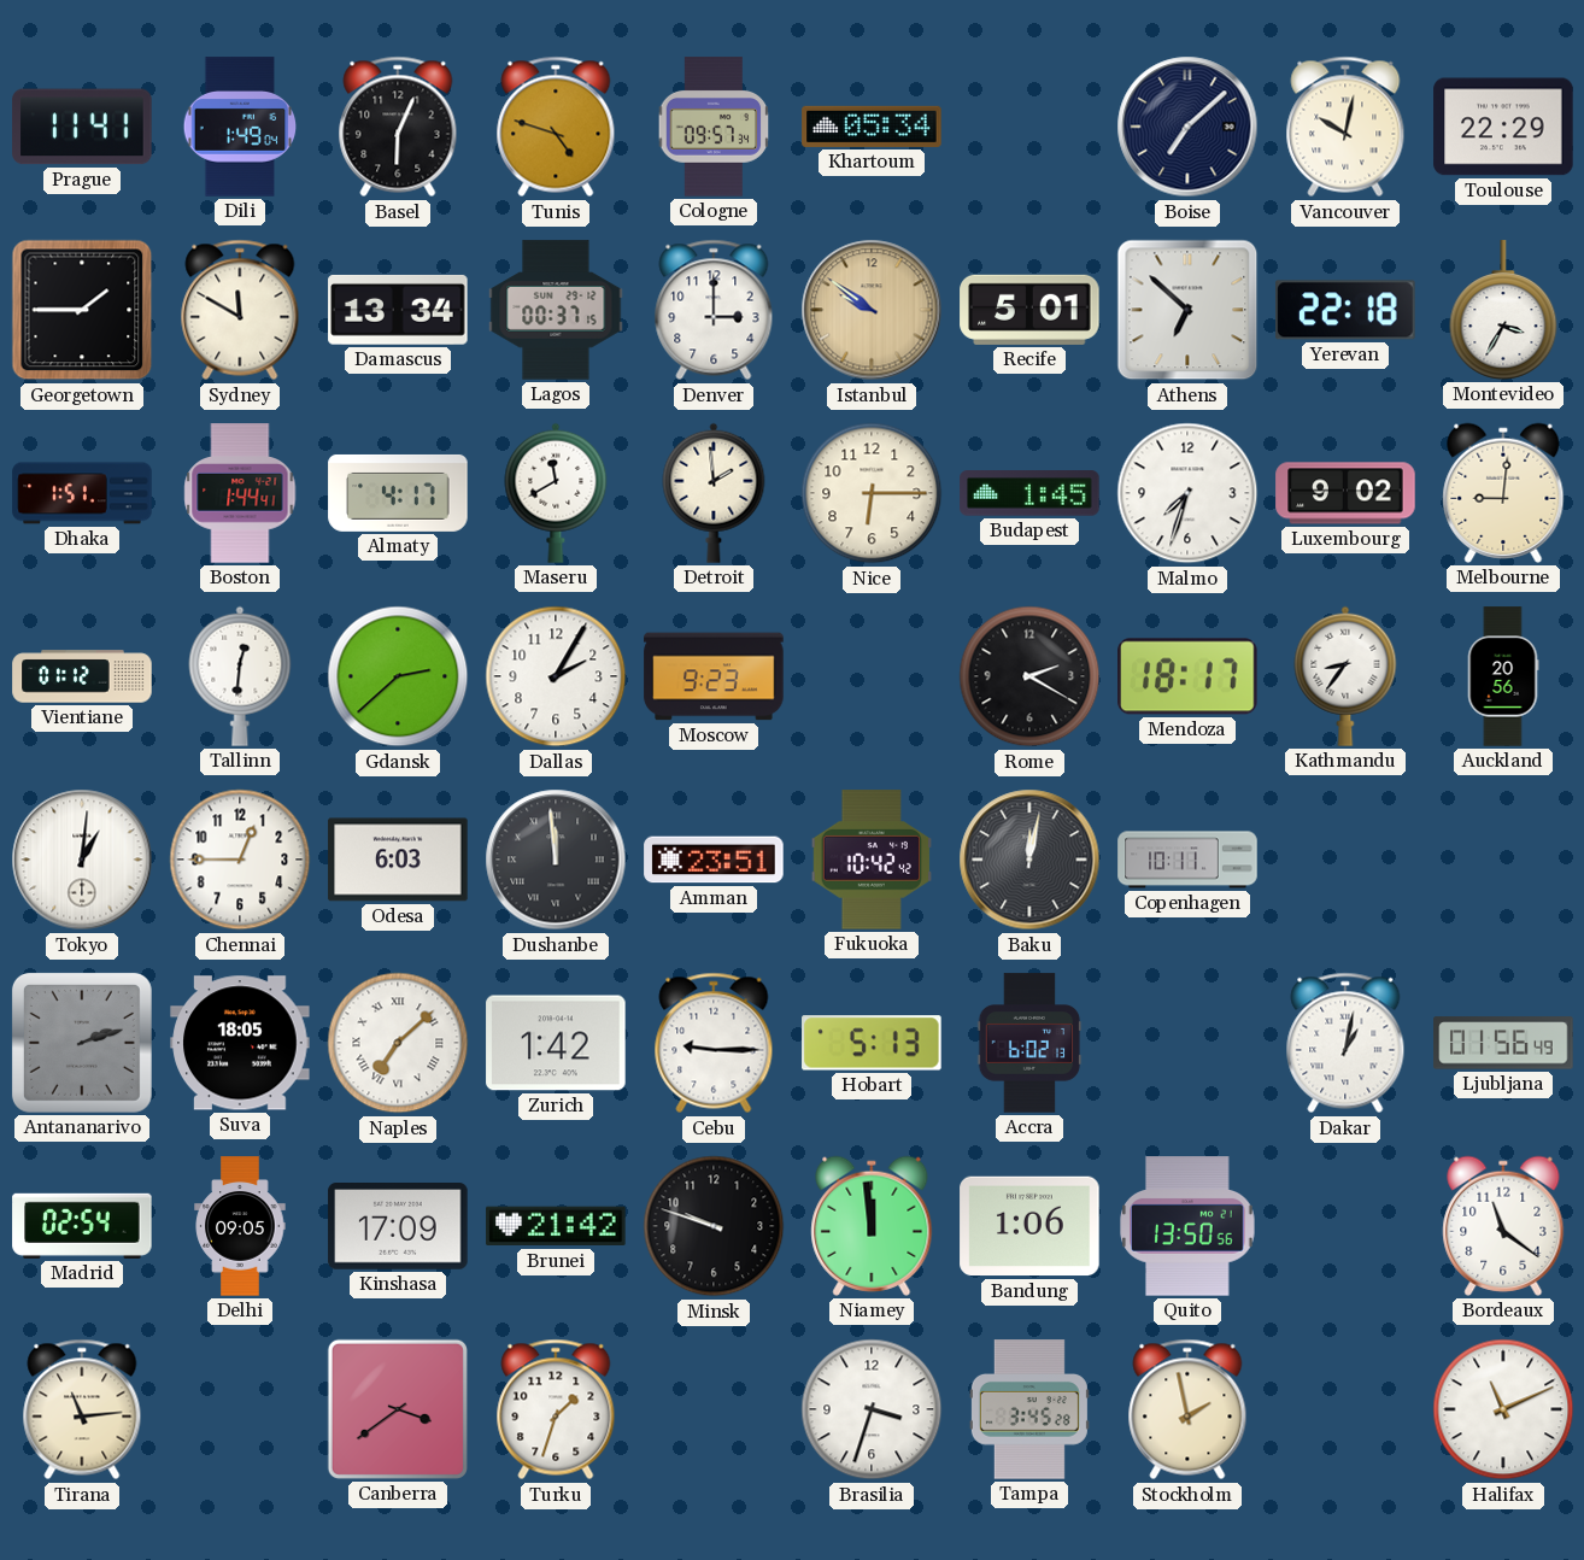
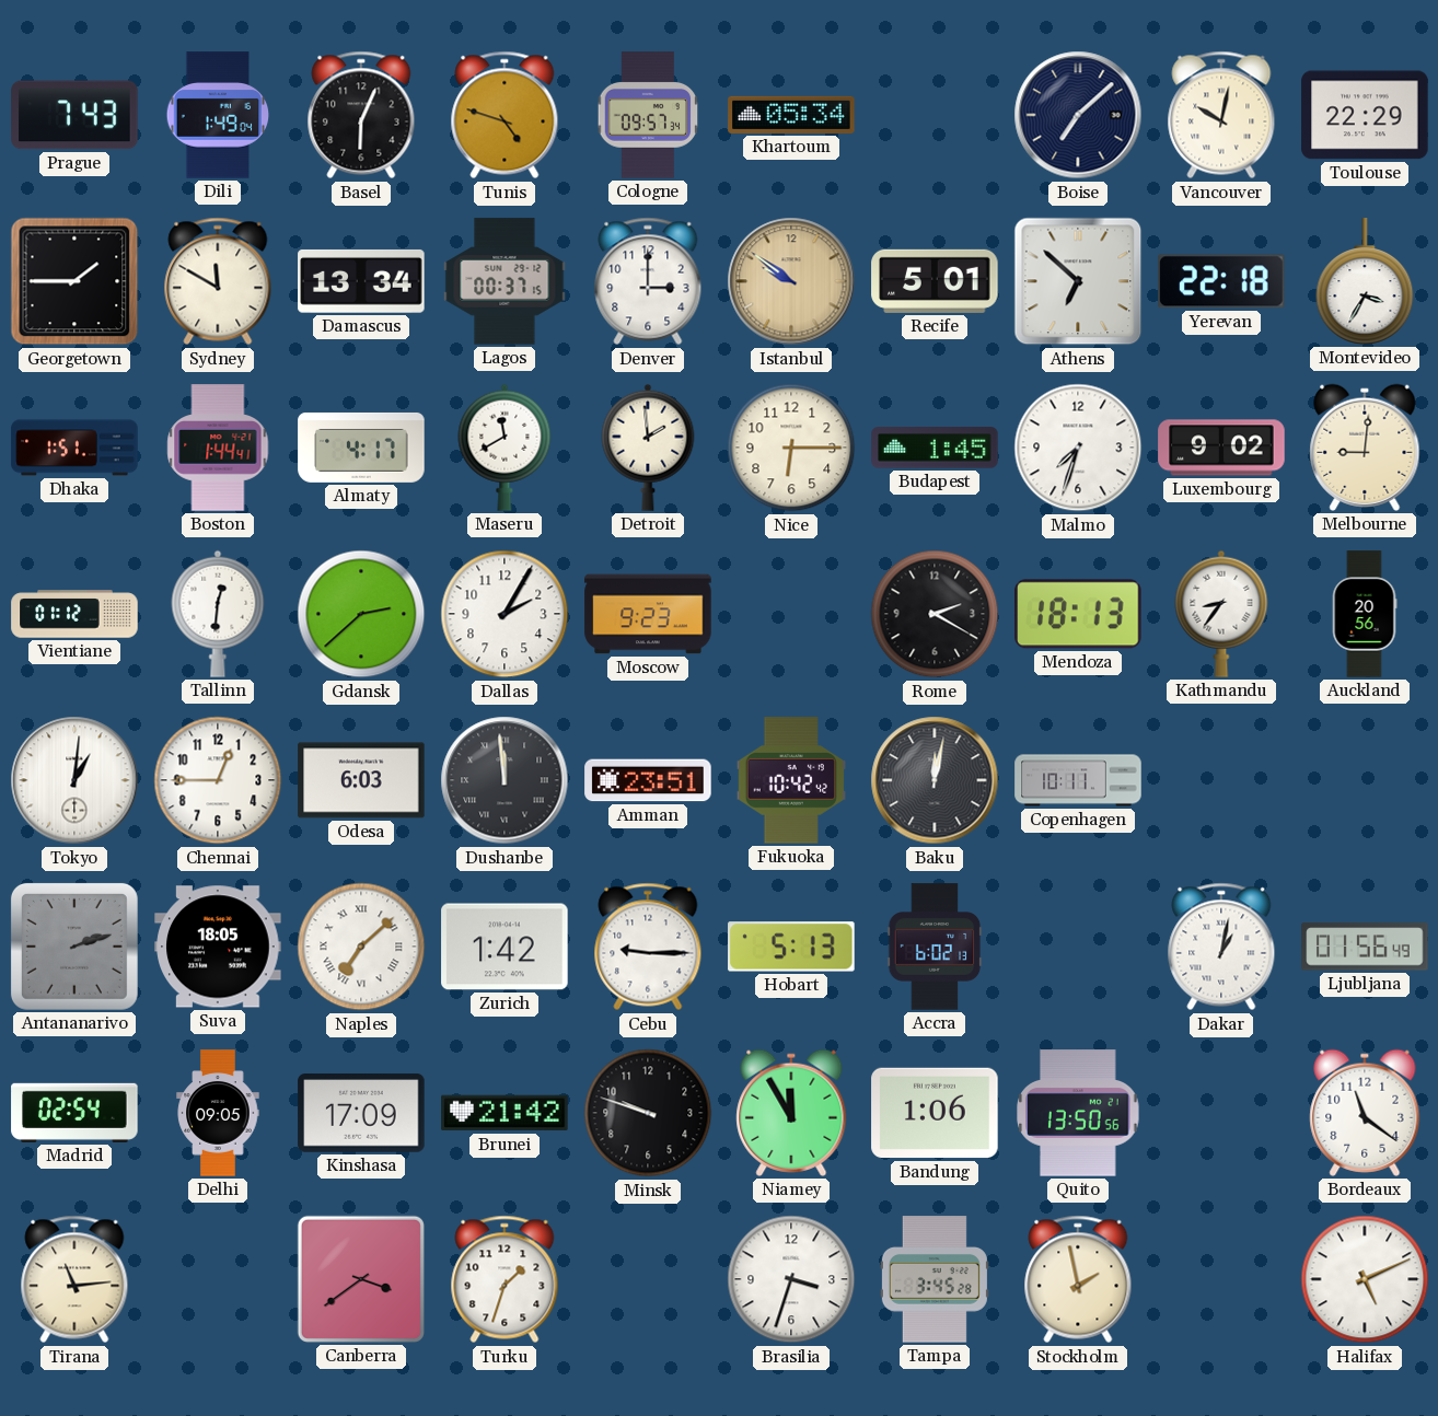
Prague: 11:41 -> 7:43
Mendoza: 18:17 -> 18:13
Niamey: 11:59 -> 11:55
Halifax: 11:11 -> 5:11
